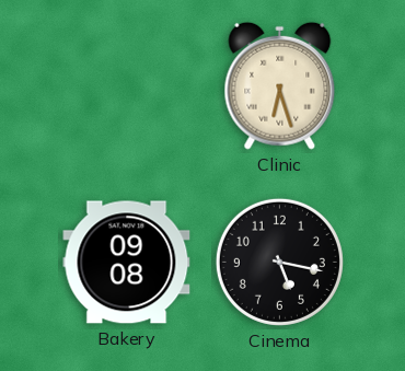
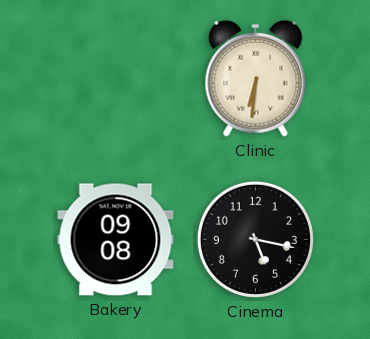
Clinic: 6:27 -> 6:31
